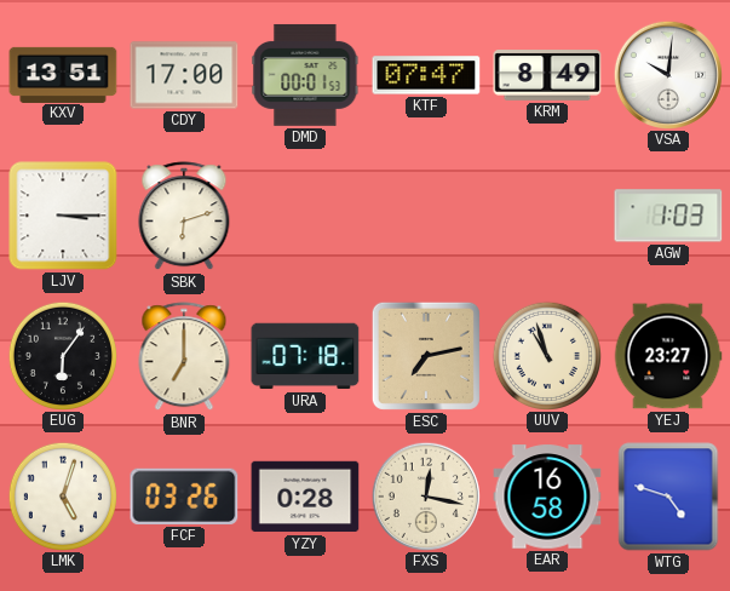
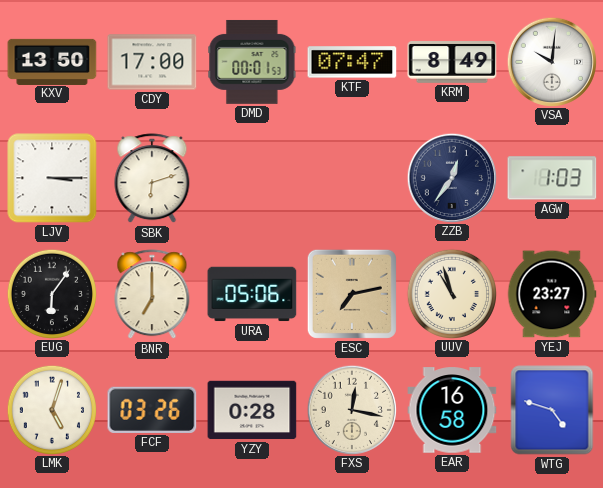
KXV: 13:51 -> 13:50
ZZB: none -> 12:36
URA: 07:18 -> 05:06
